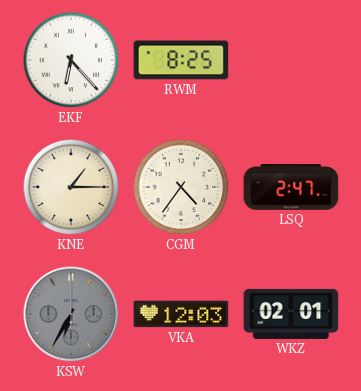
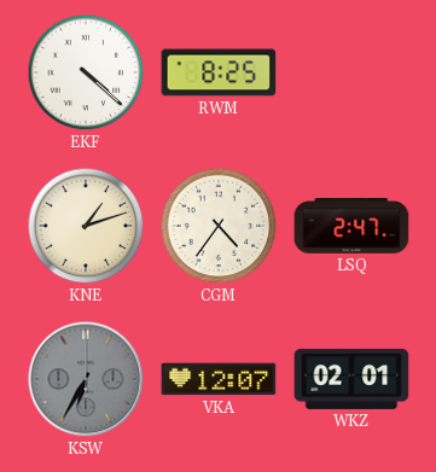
EKF: 6:23 -> 4:22
KNE: 1:15 -> 1:12
VKA: 12:03 -> 12:07
